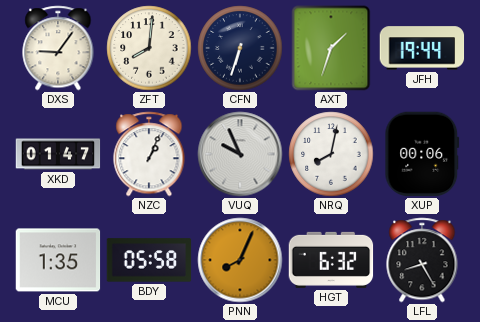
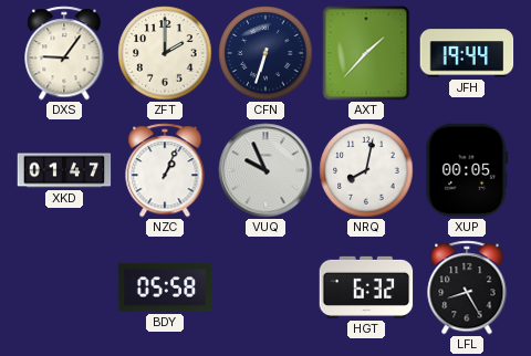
ZFT: 8:01 -> 2:00
AXT: 1:33 -> 1:37
XUP: 00:06 -> 00:05
MCU: 1:35 -> none
PNN: 8:04 -> none
